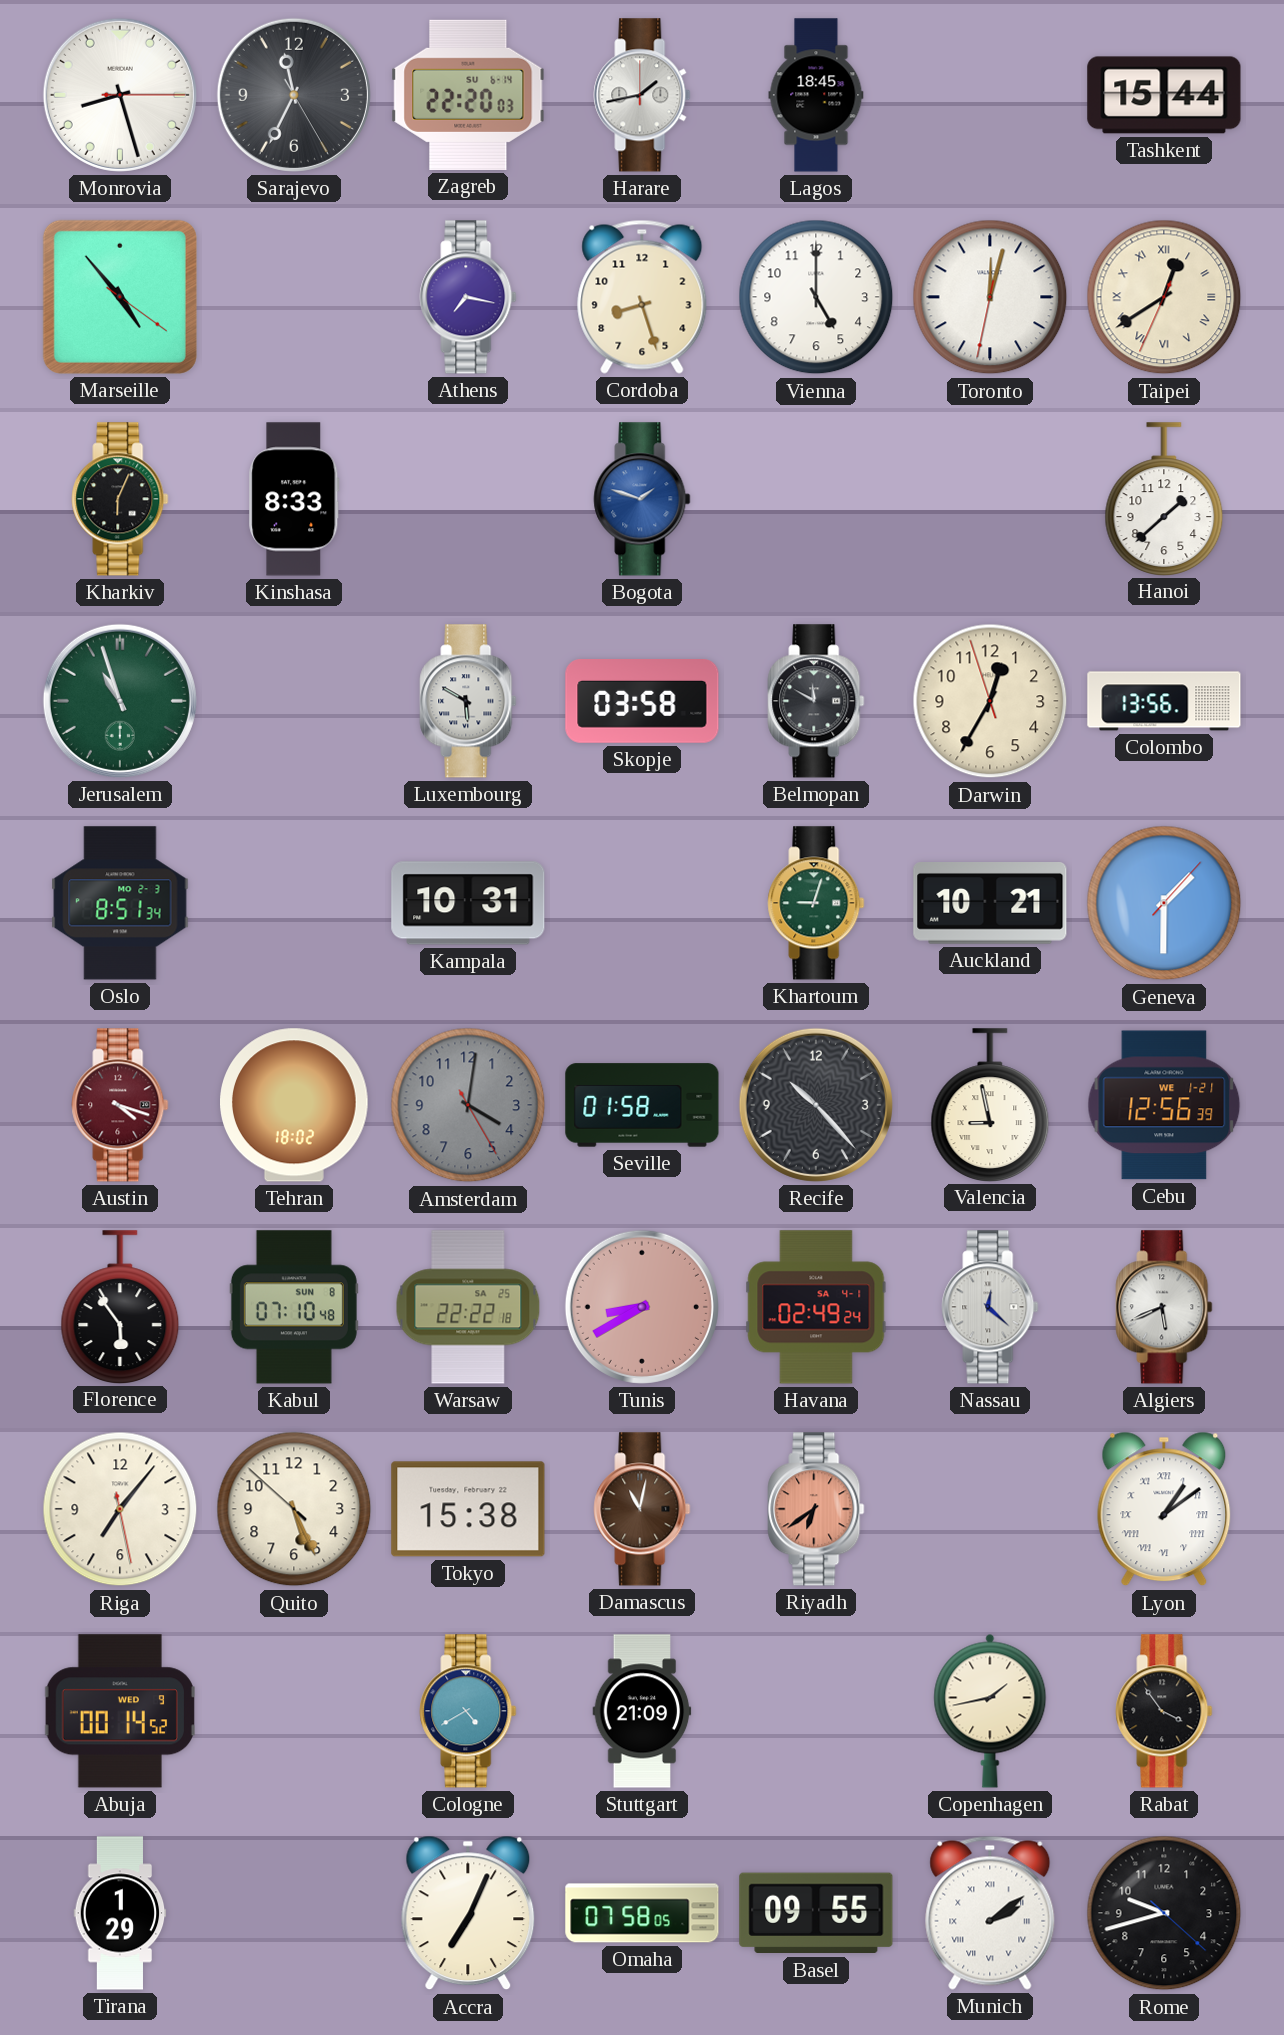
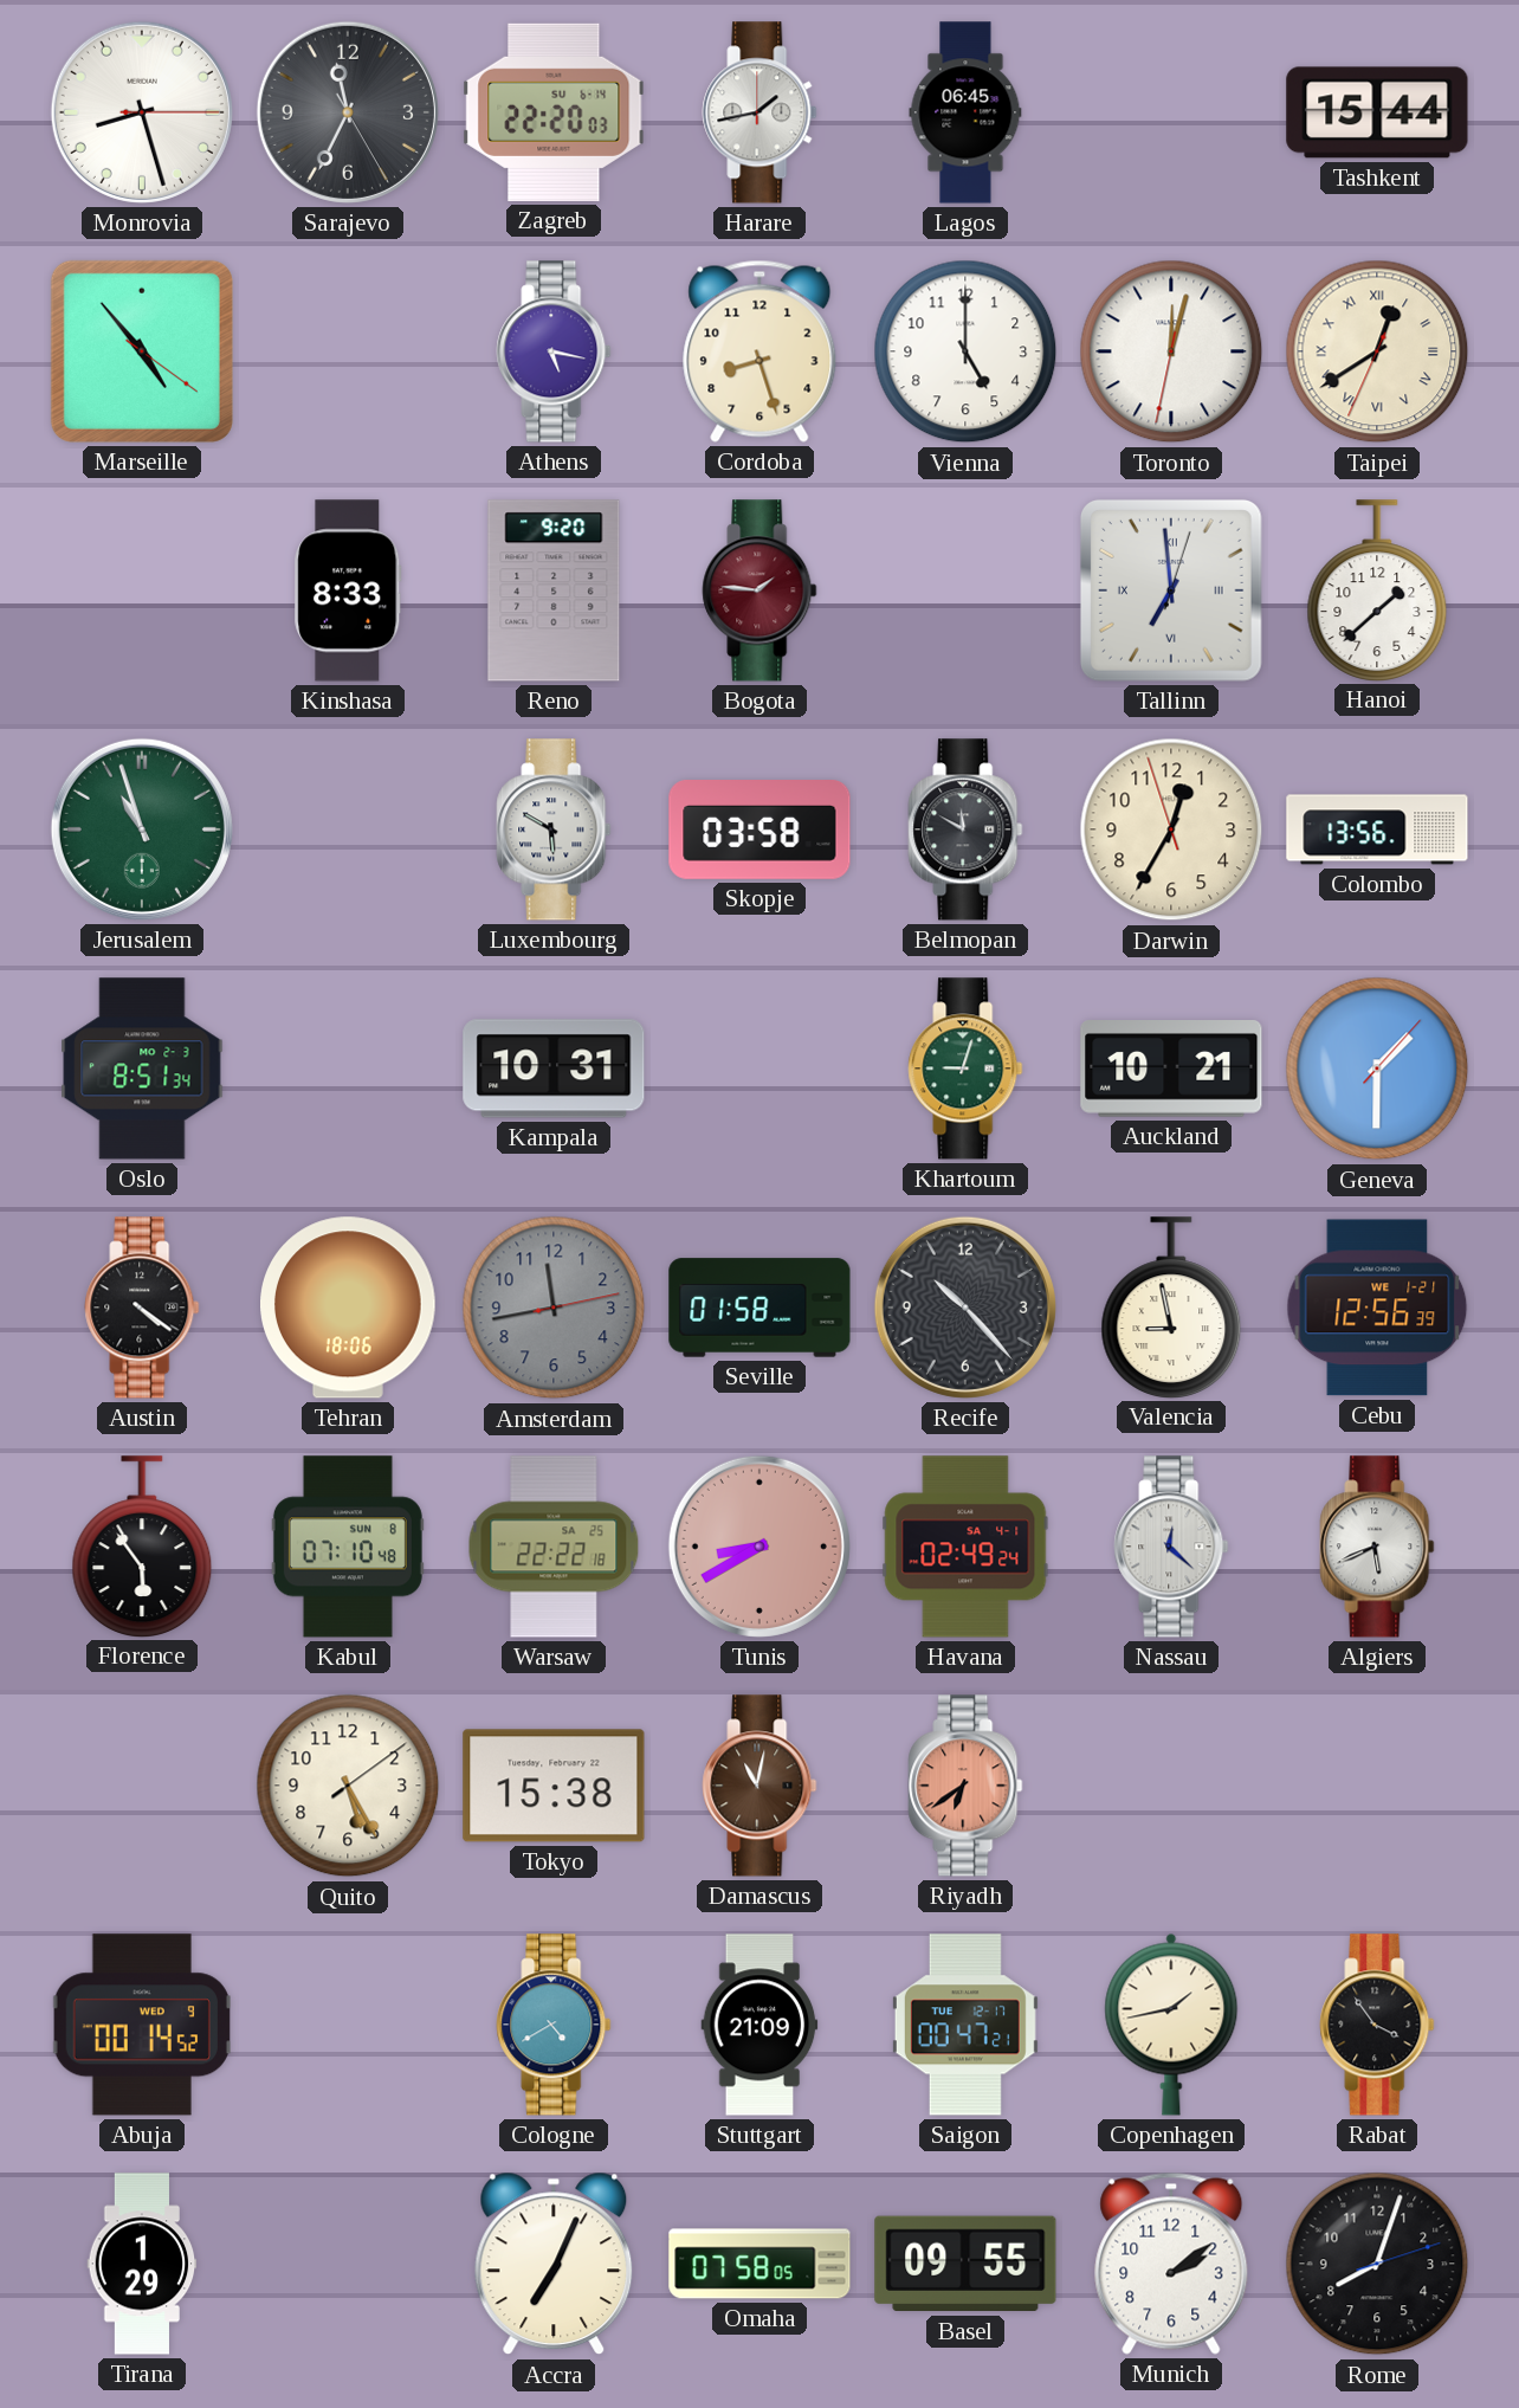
Lagos: 18:45 -> 06:45
Athens: 7:17 -> 5:17
Kharkiv: 6:04 -> none
Reno: none -> 9:20
Bogota: 1:48 -> 1:46
Bogota dial: blue -> burgundy
Tallinn: none -> 6:59
Austin: 4:18 -> 4:21
Austin dial: burgundy -> black
Tehran: 18:02 -> 18:06
Amsterdam: 4:01 -> 11:43
Riga: 7:06 -> none
Quito: 5:25:52 -> 5:25:09
Lyon: 1:09 -> none
Saigon: none -> 00:47
Munich numerals: Roman -> Arabic
Rome: 9:42 -> 8:03
